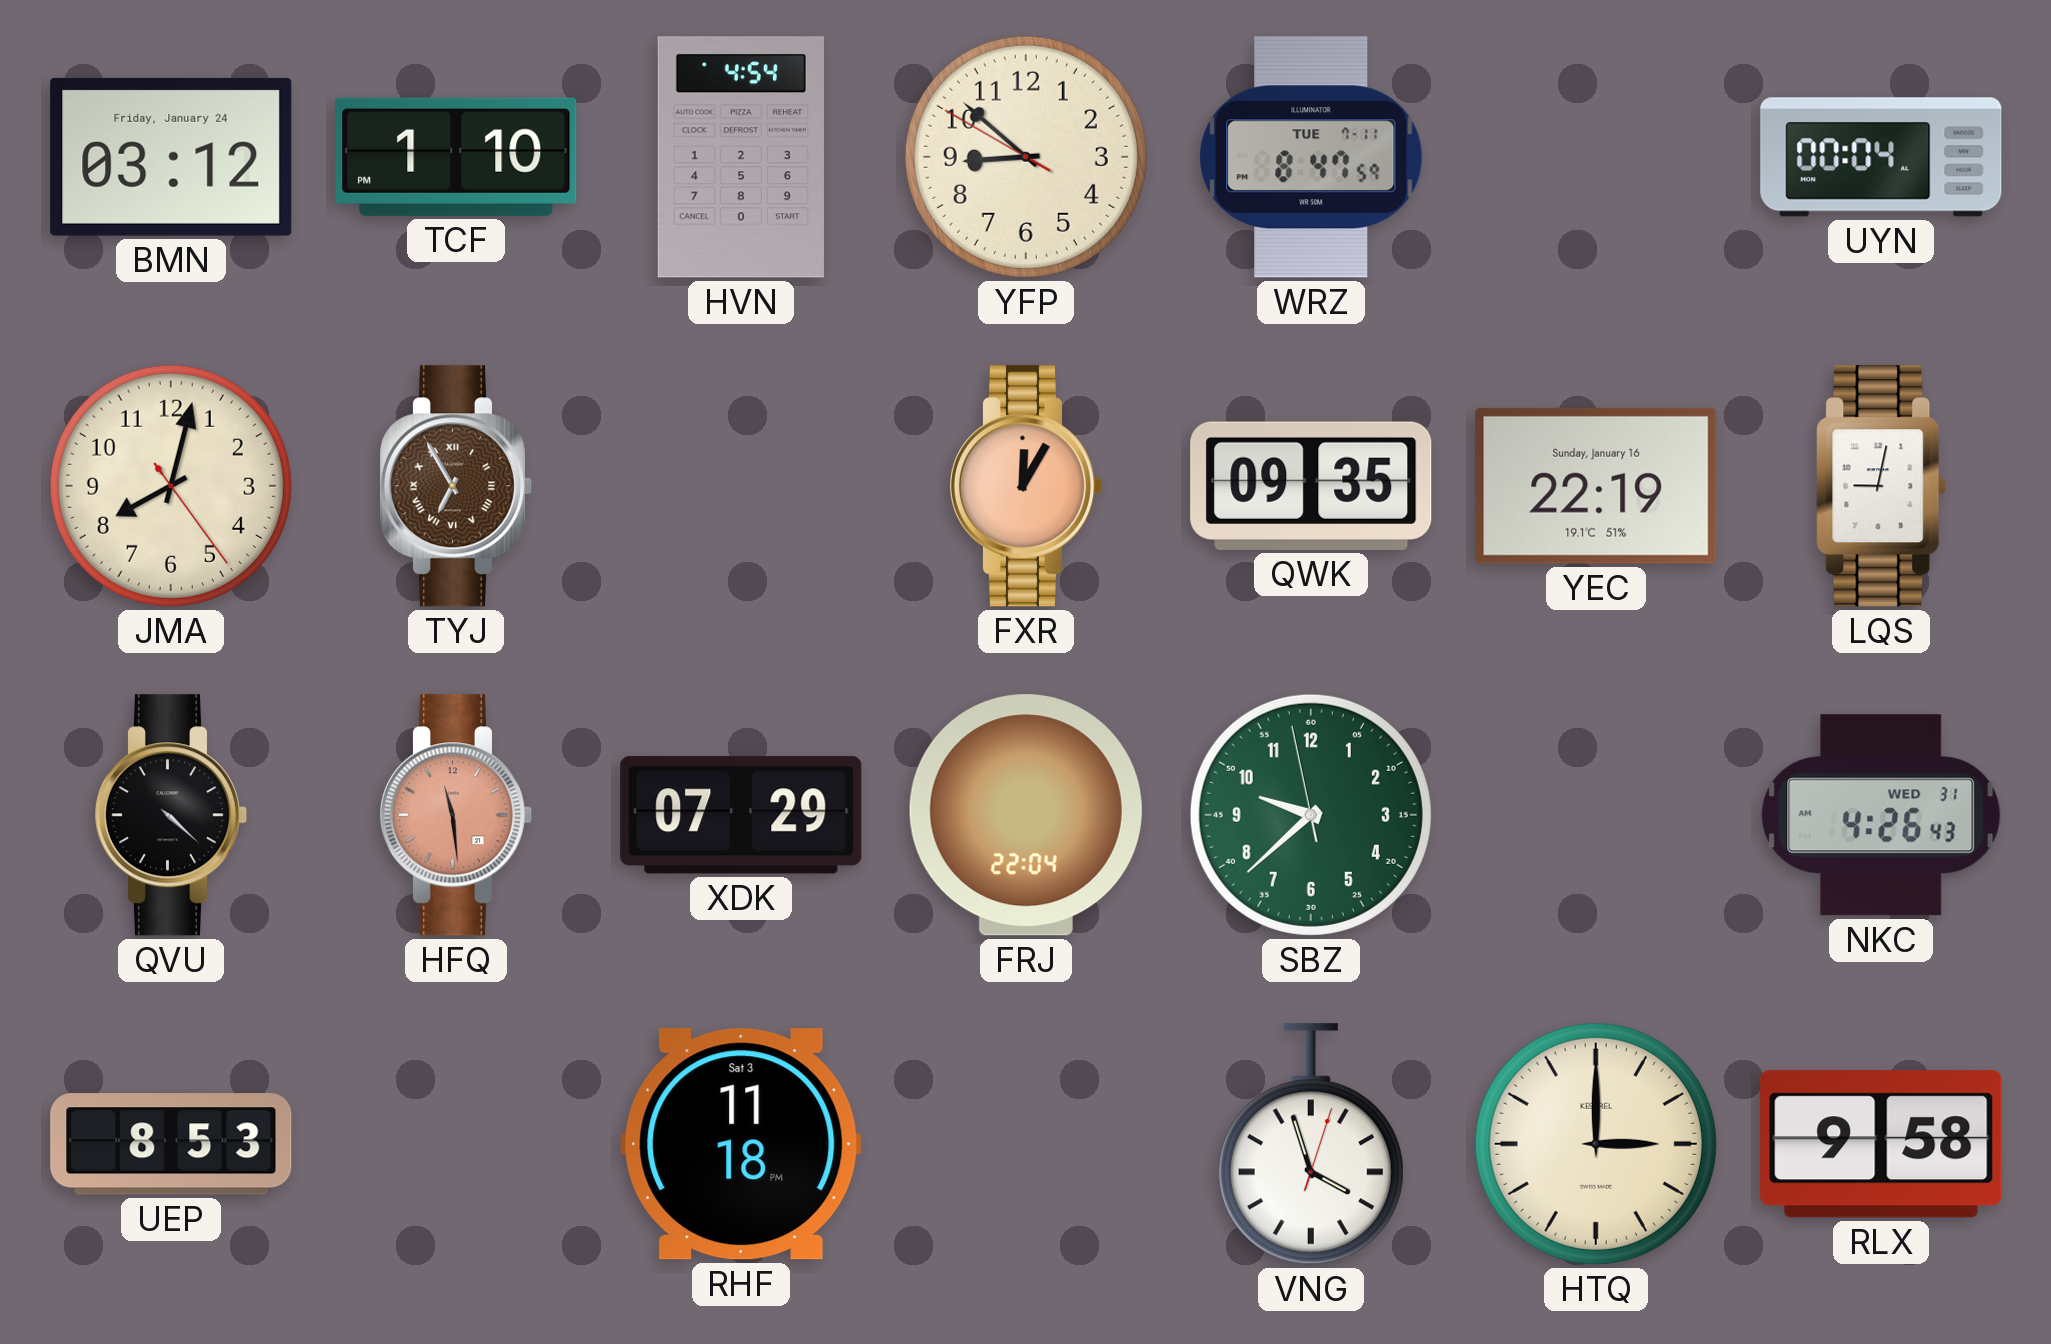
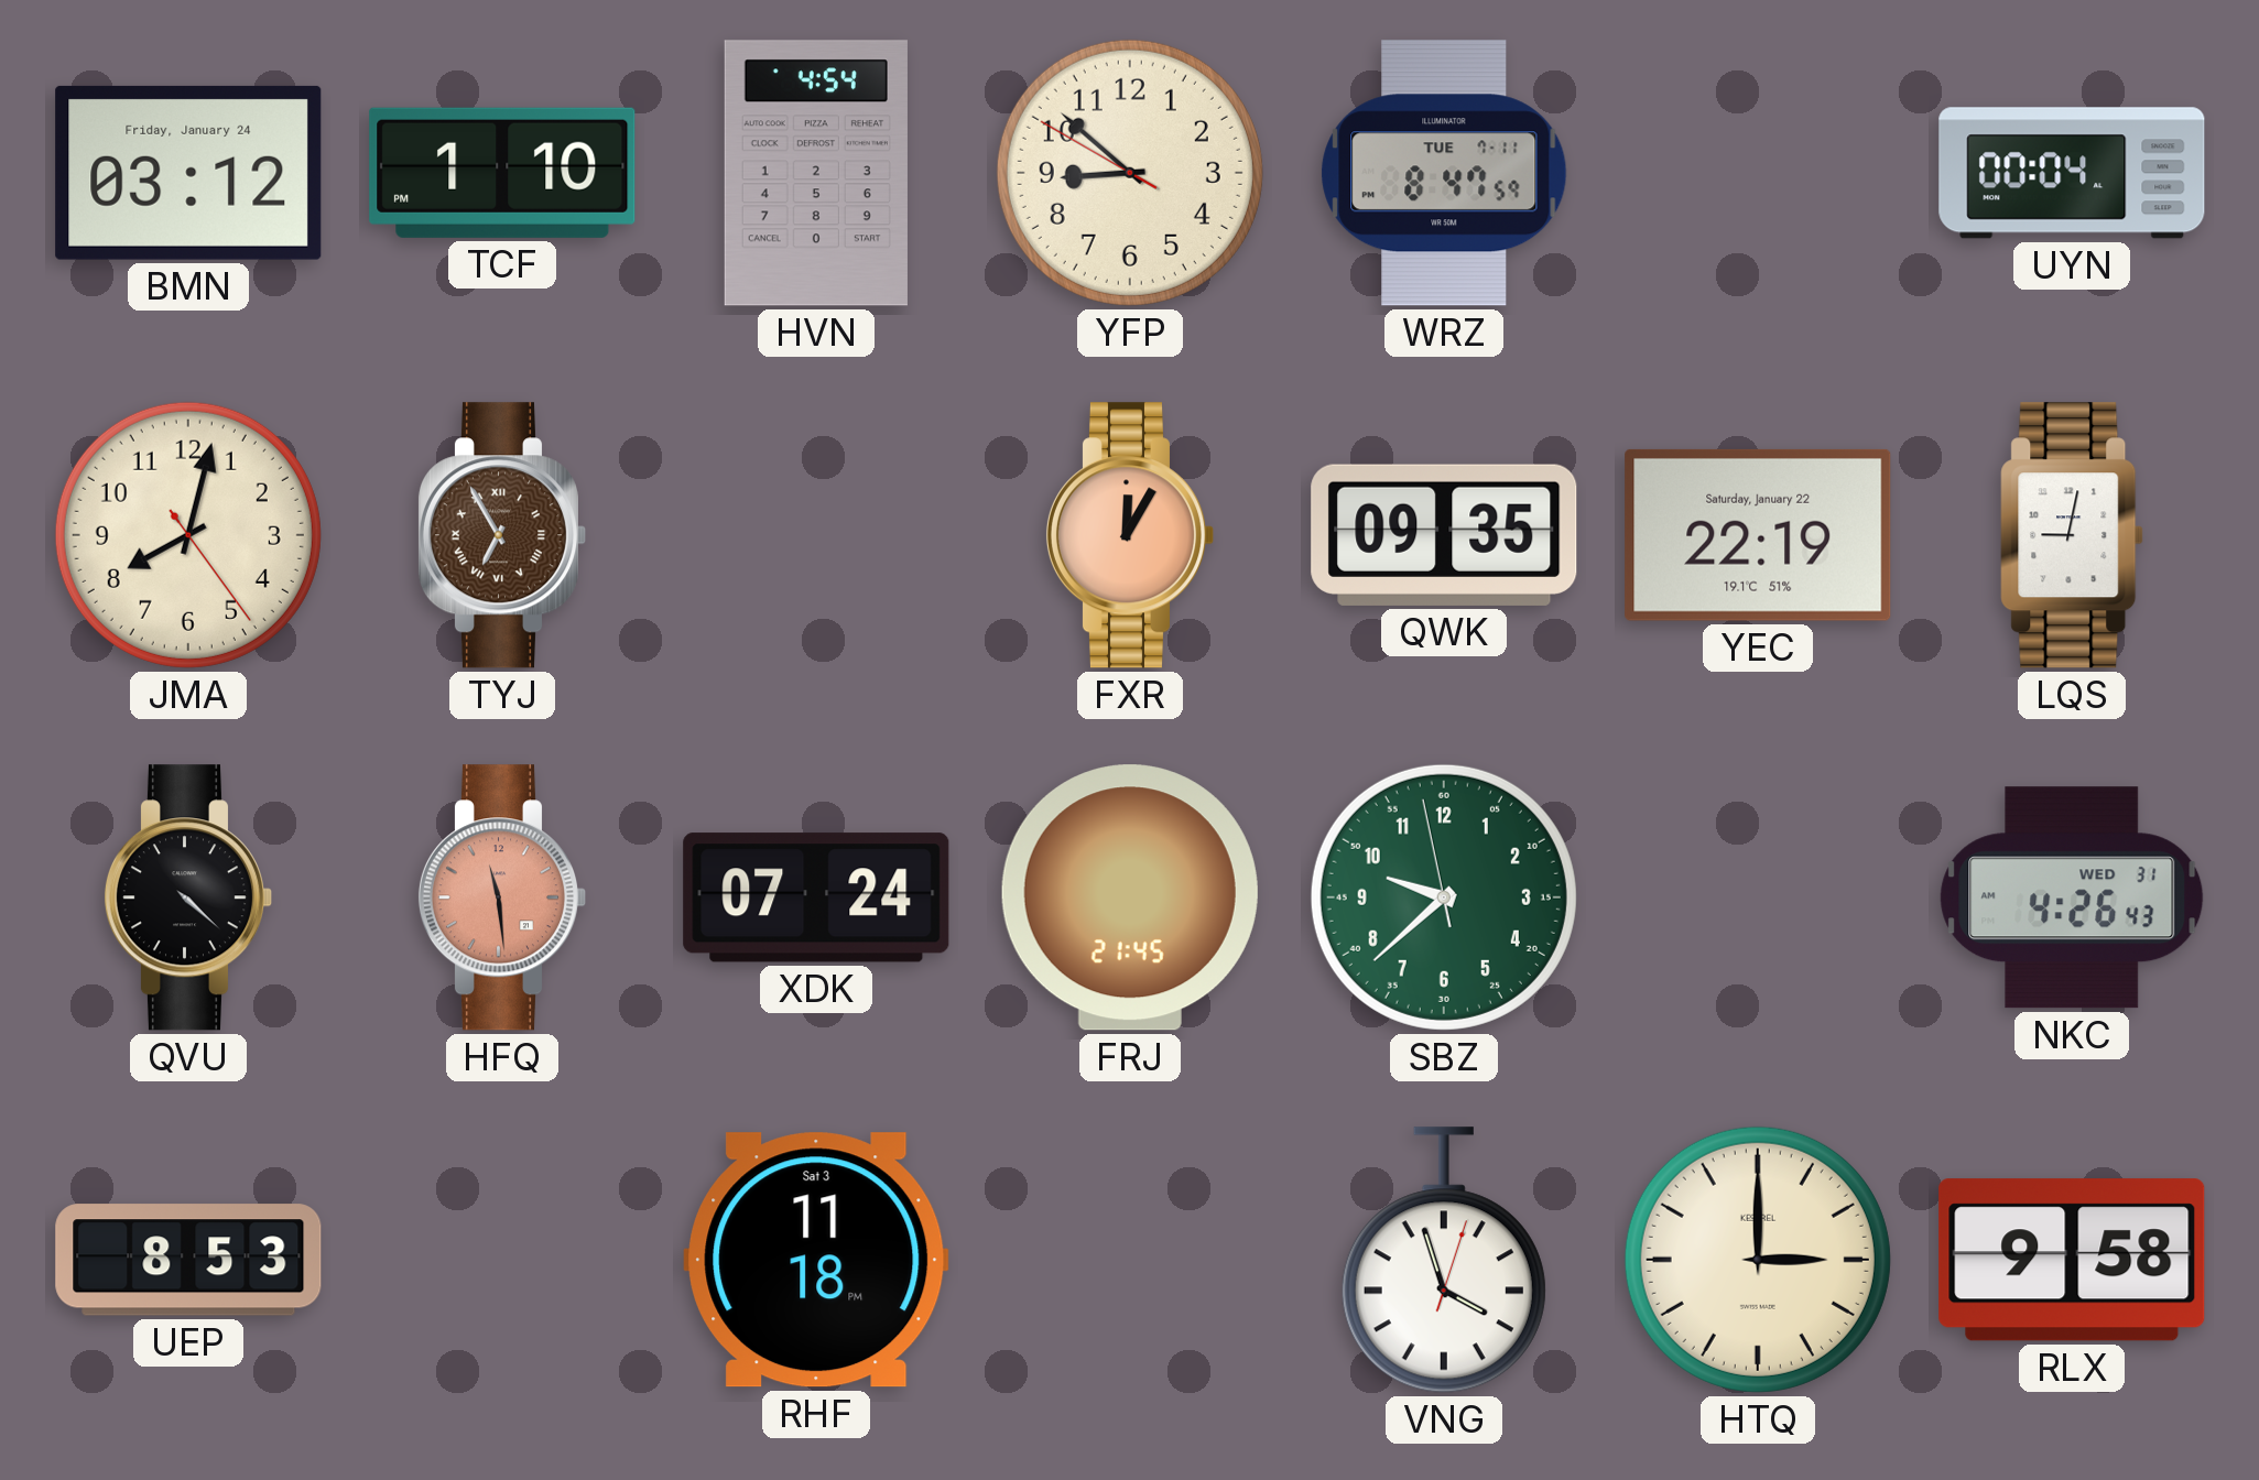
YEC date: Sunday, January 16 -> Saturday, January 22
XDK: 07:29 -> 07:24
FRJ: 22:04 -> 21:45
